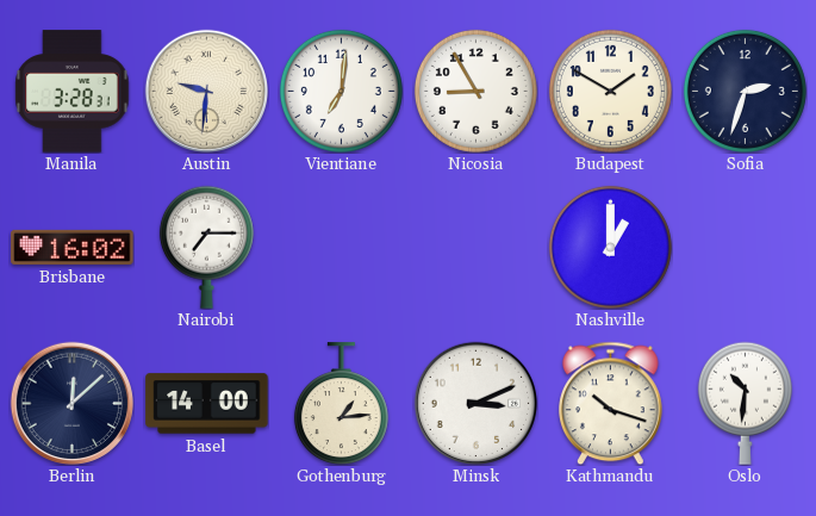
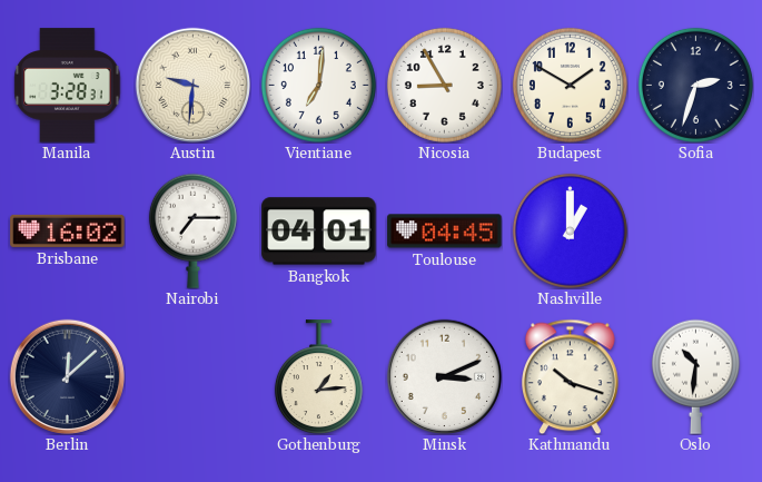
Bangkok: none -> 04:01
Toulouse: none -> 04:45
Basel: 14:00 -> none
